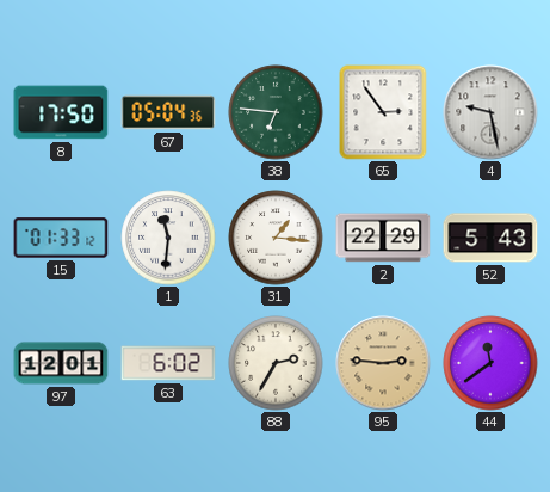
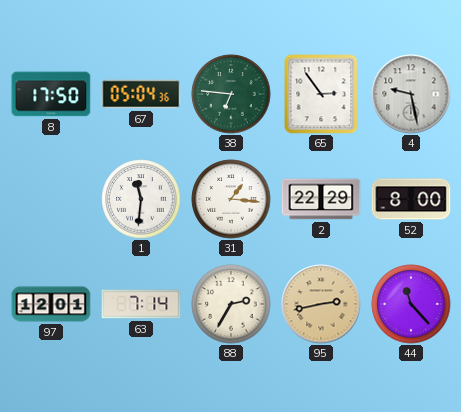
15: 01:33 -> none
52: 5:43 -> 8:00
63: 6:02 -> 7:14
95: 2:46 -> 2:43
44: 11:39 -> 11:23
